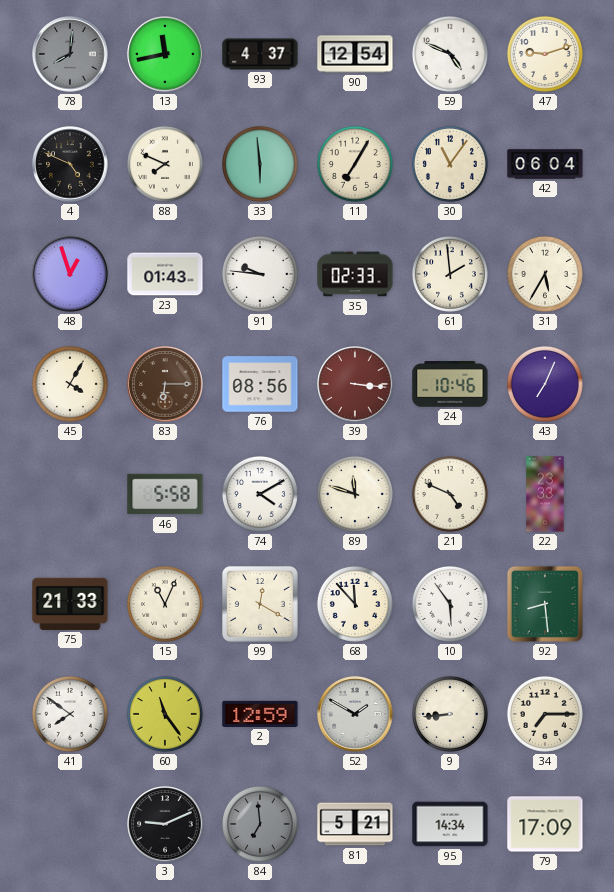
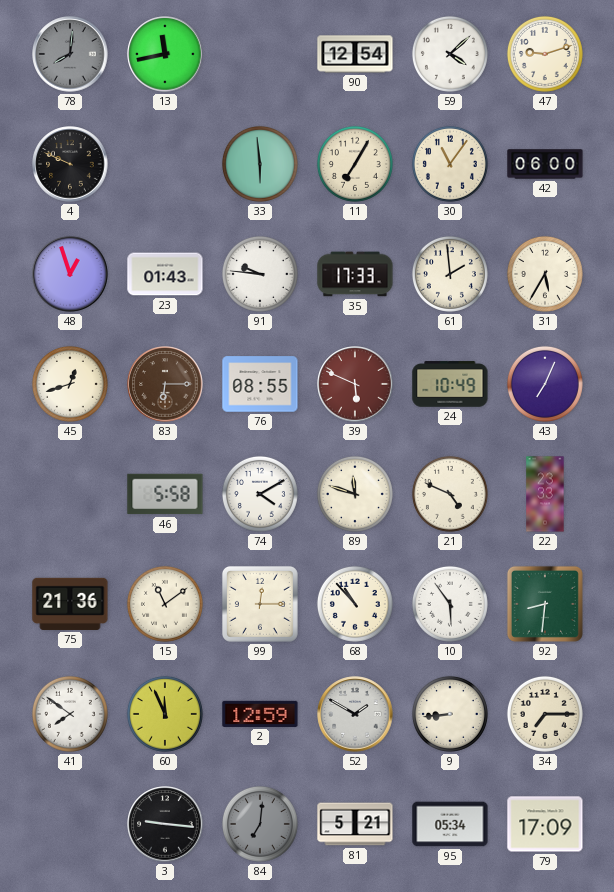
93: 4:37 -> none
59: 4:49 -> 4:08
4: 4:49 -> 9:49
88: 7:49 -> none
42: 06:04 -> 06:00
35: 02:33 -> 17:33
45: 4:05 -> 12:42
76: 08:56 -> 08:55
39: 3:16 -> 5:49
24: 10:46 -> 10:49
75: 21:33 -> 21:36
15: 11:04 -> 11:09
99: 12:20 -> 12:15
68: 11:53 -> 10:53
92: 8:29 -> 8:31
60: 11:24 -> 11:56
3: 9:11 -> 9:16
84: 6:59 -> 7:01
95: 14:34 -> 05:34
